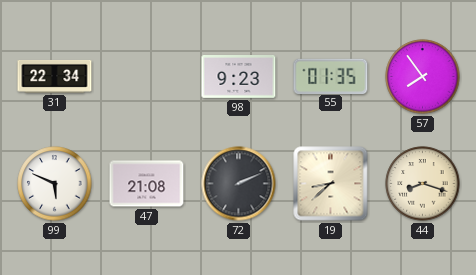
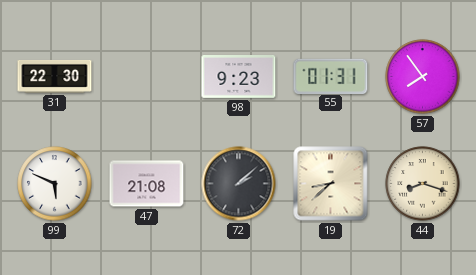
31: 22:34 -> 22:30
55: 01:35 -> 01:31
72: 2:11 -> 2:08
